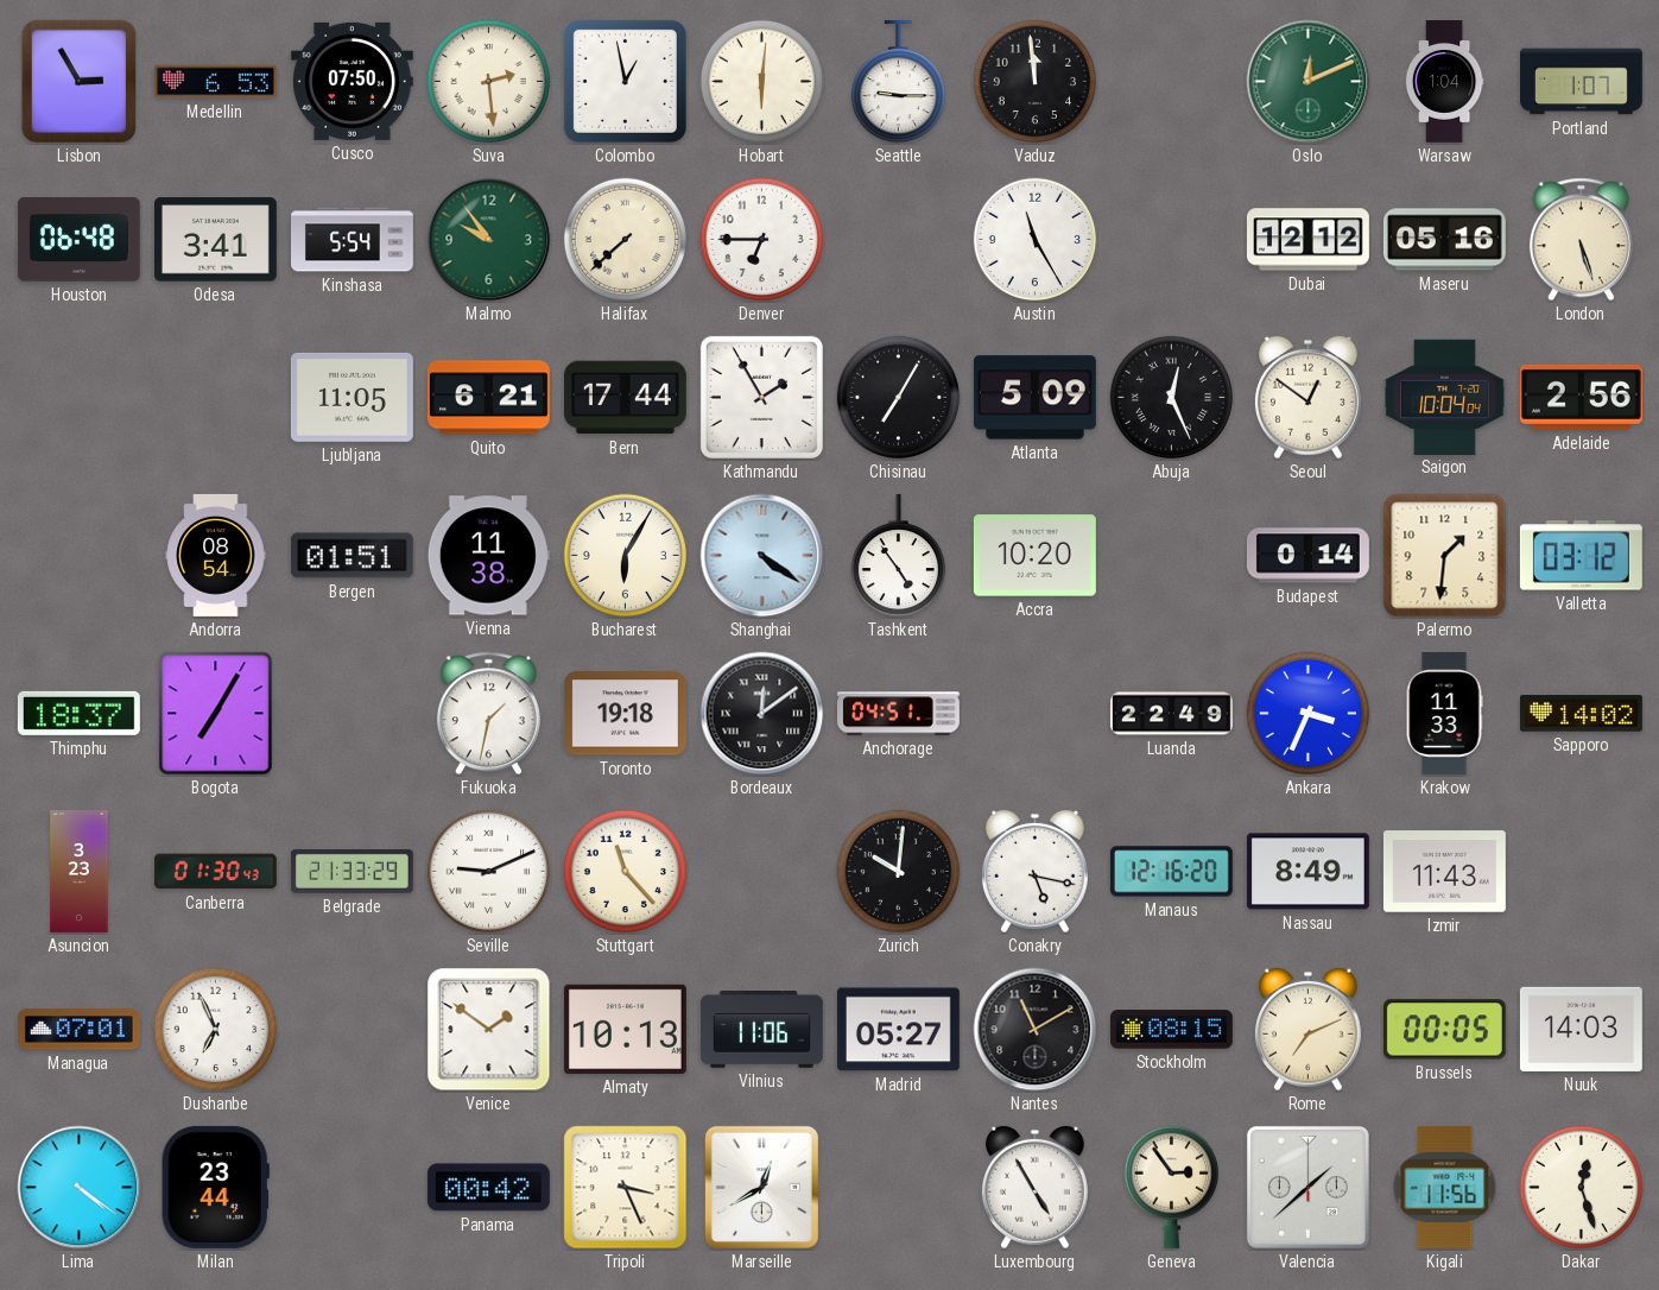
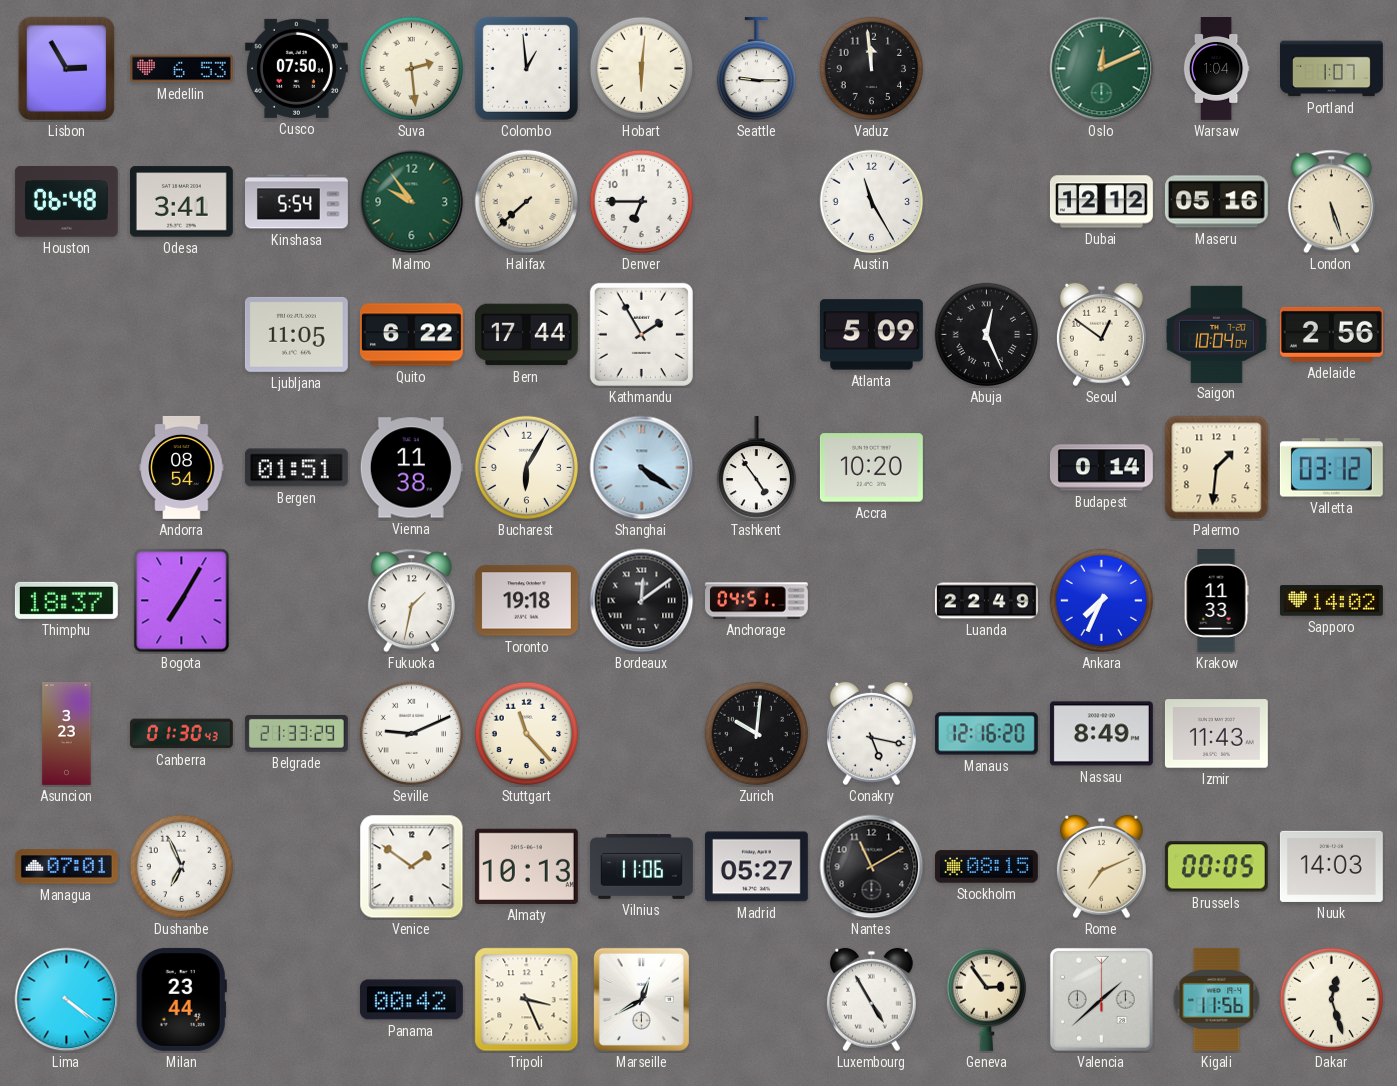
Colombo: 12:58 -> 12:59
Quito: 6:21 -> 6:22
Chisinau: 7:05 -> none
Ankara: 3:34 -> 7:34
